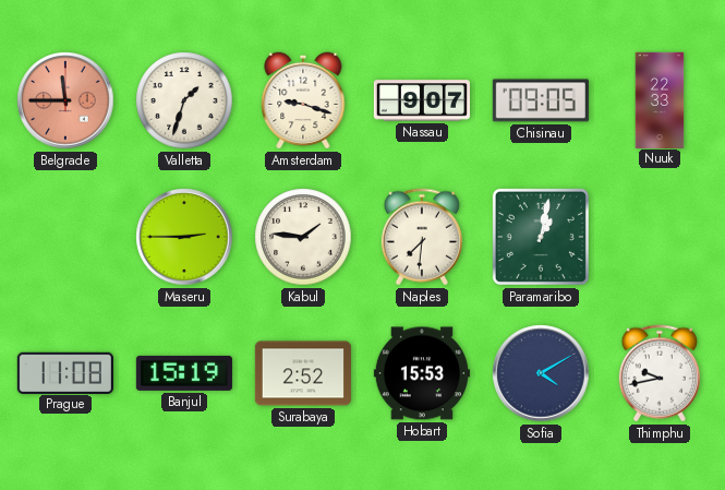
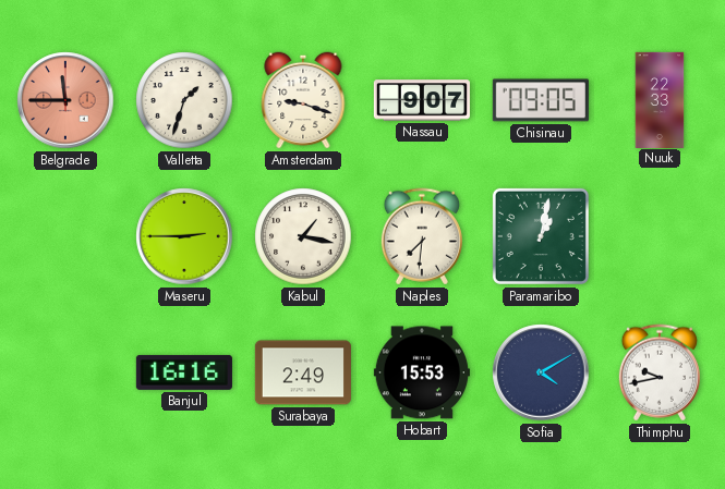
Kabul: 1:46 -> 1:17
Prague: 11:08 -> none
Banjul: 15:19 -> 16:16
Surabaya: 2:52 -> 2:49
